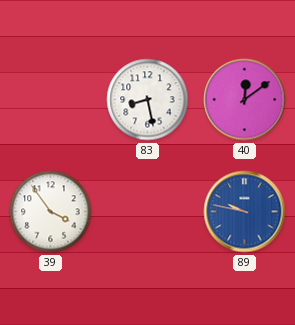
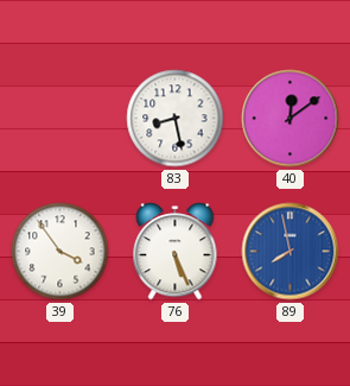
76: none -> 5:26
89: 9:47 -> 7:58
